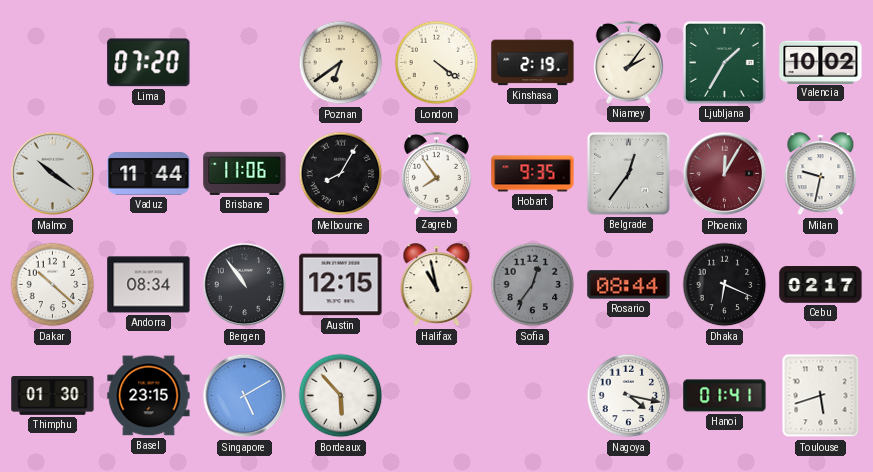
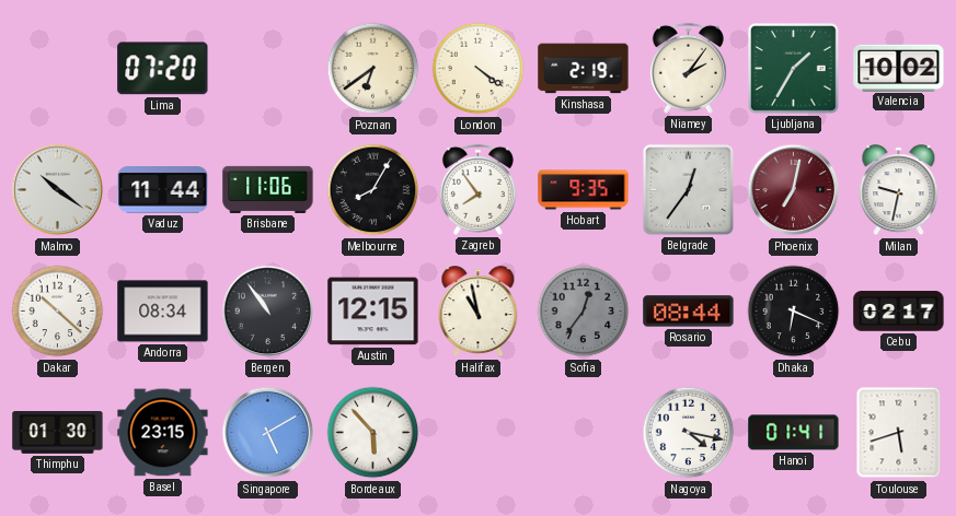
Phoenix: 12:05 -> 7:02
